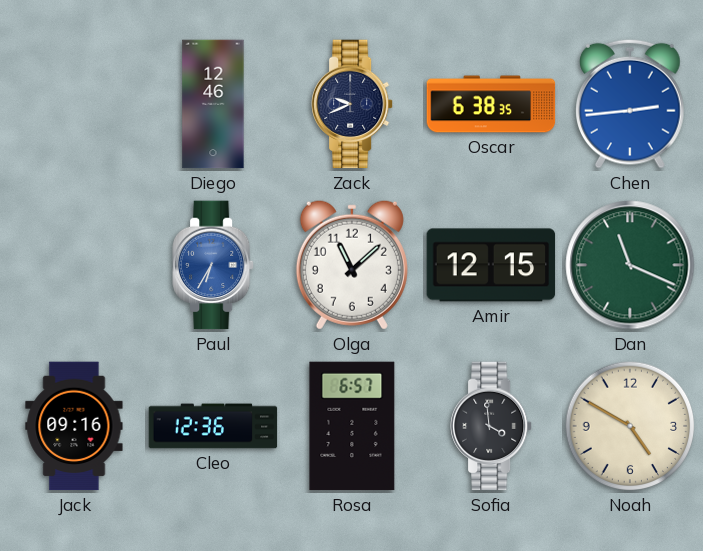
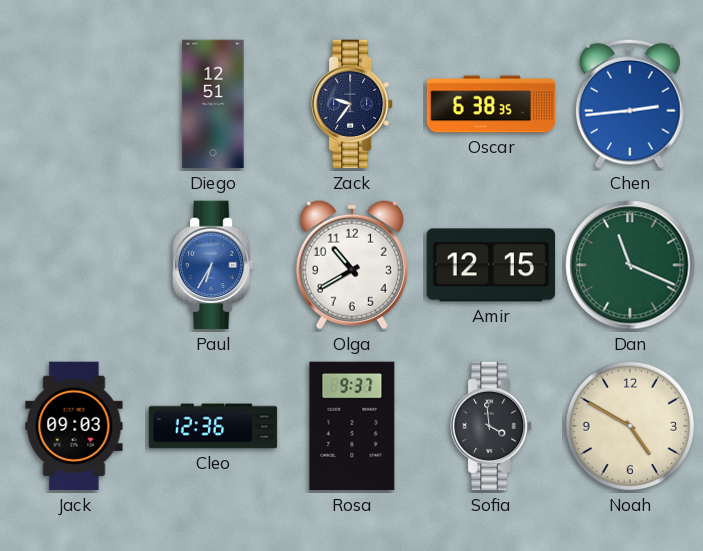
Diego: 12:46 -> 12:51
Zack: 9:41 -> 9:36
Olga: 11:08 -> 10:40
Jack: 09:16 -> 09:03
Rosa: 6:57 -> 9:37
